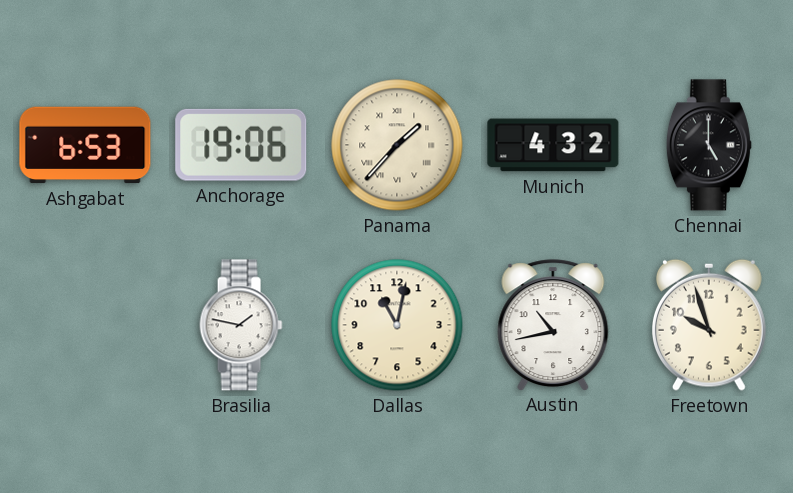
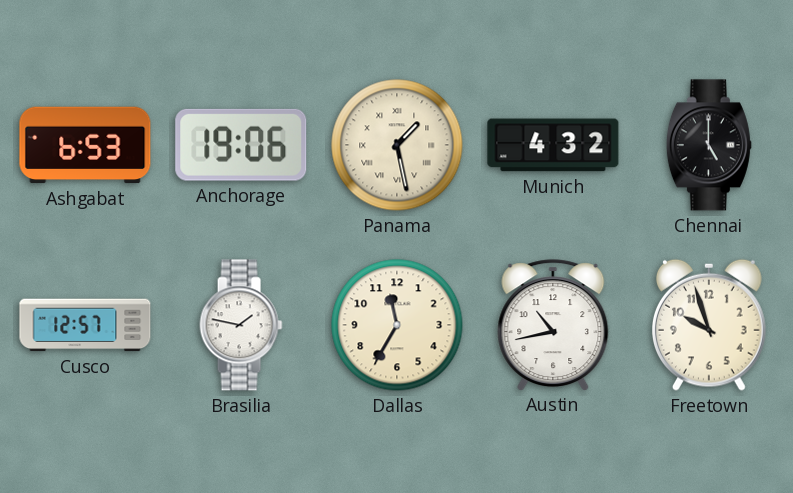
Panama: 1:37 -> 1:28
Cusco: none -> 12:57
Dallas: 11:02 -> 11:35
